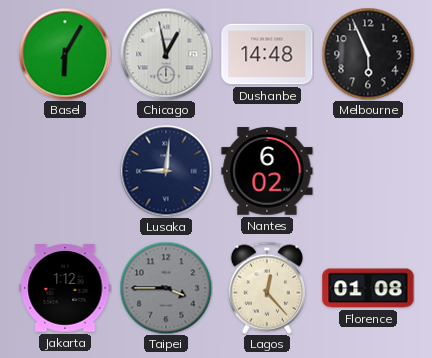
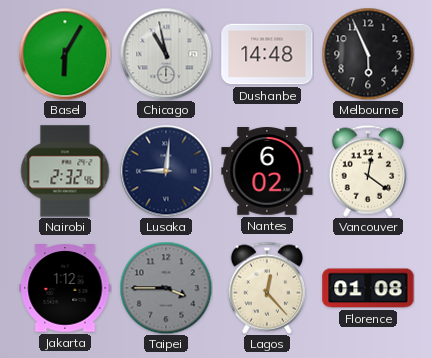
Chicago: 12:58 -> 10:58
Nairobi: none -> 2:32
Vancouver: none -> 12:21
